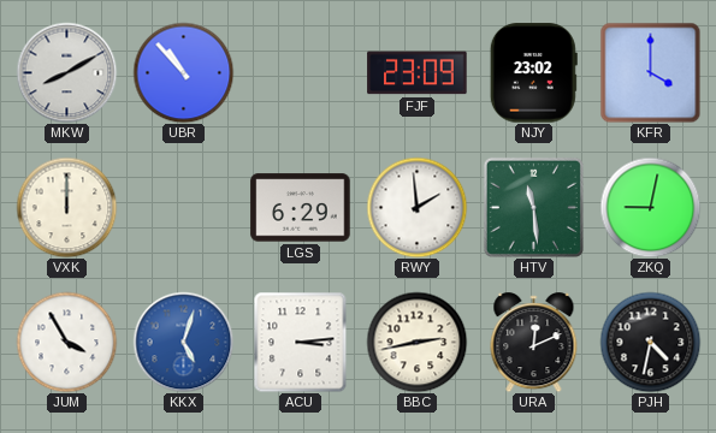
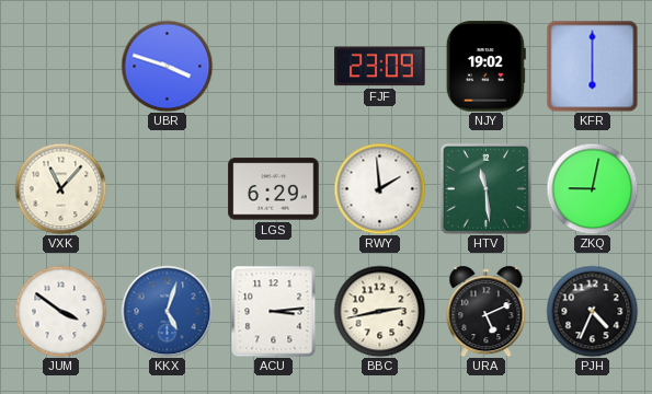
MKW: 8:10 -> none
UBR: 10:53 -> 3:48
NJY: 23:02 -> 19:02
KFR: 4:00 -> 6:00
VXK: 12:00 -> 11:07
JUM: 3:55 -> 3:51
URA: 12:11 -> 5:11
PJH: 4:32 -> 4:34
